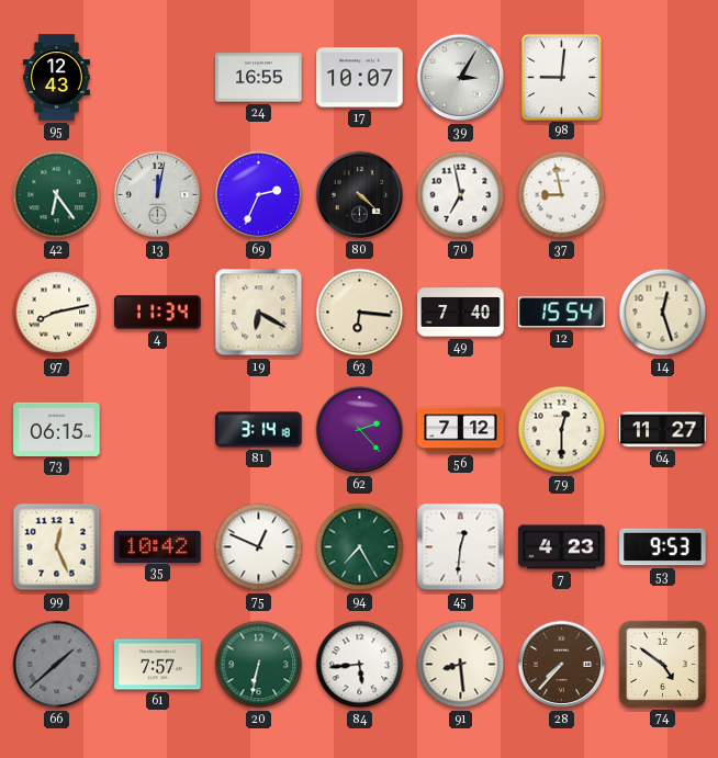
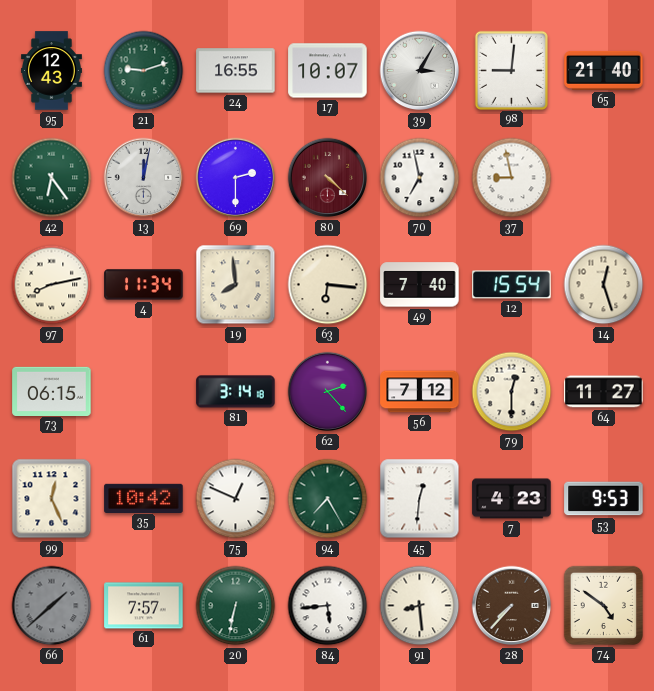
21: none -> 9:12
65: none -> 21:40
69: 2:34 -> 2:30
80 dial: black -> burgundy
19: 6:20 -> 7:59
